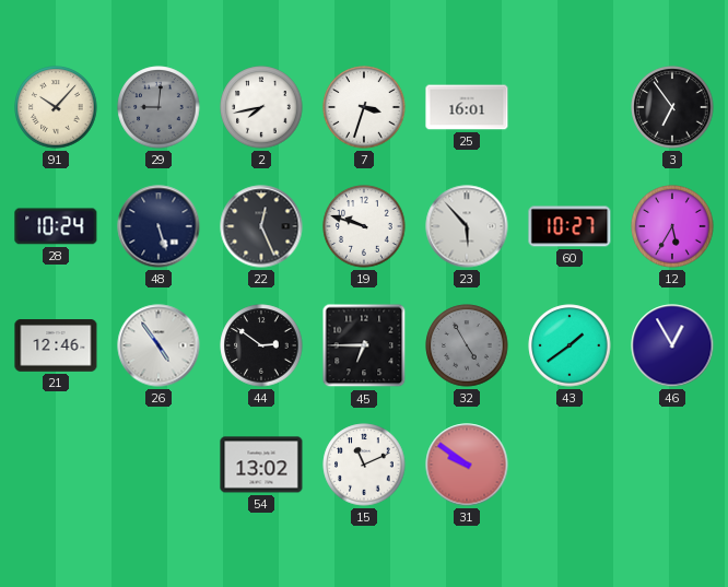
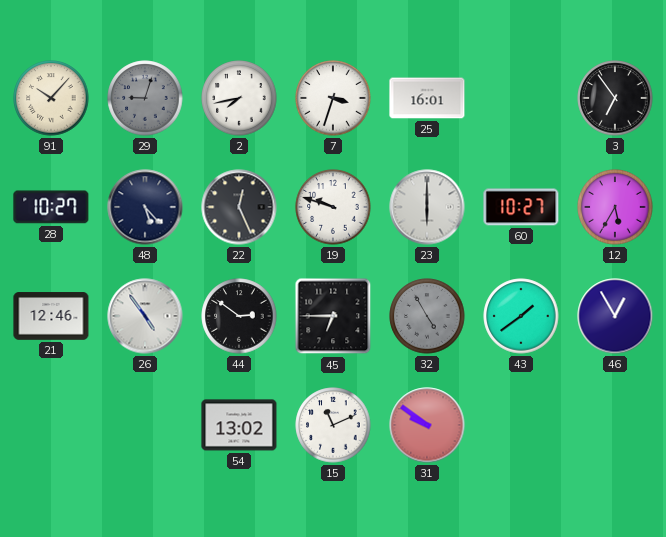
29: 9:01 -> 9:03
28: 10:24 -> 10:27
48: 5:27 -> 5:23
23: 5:53 -> 6:00
